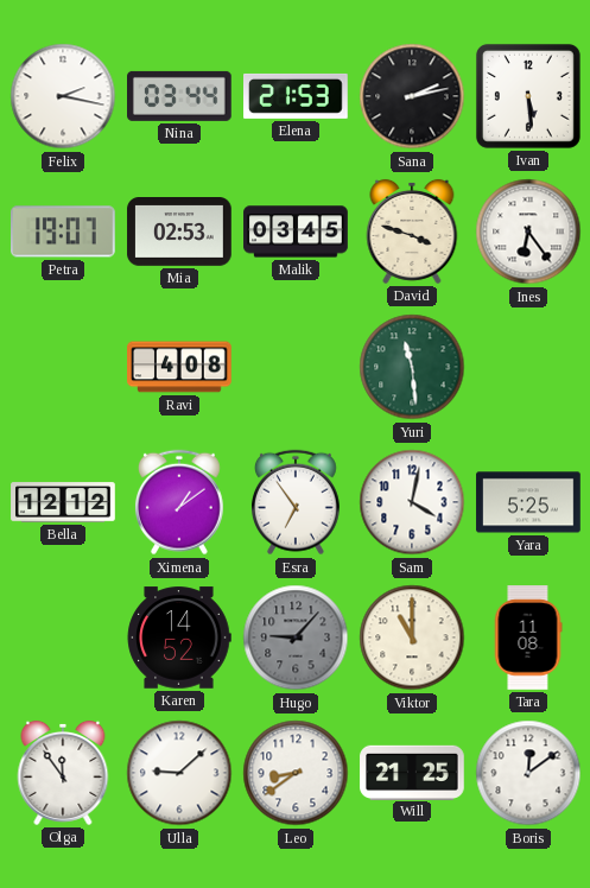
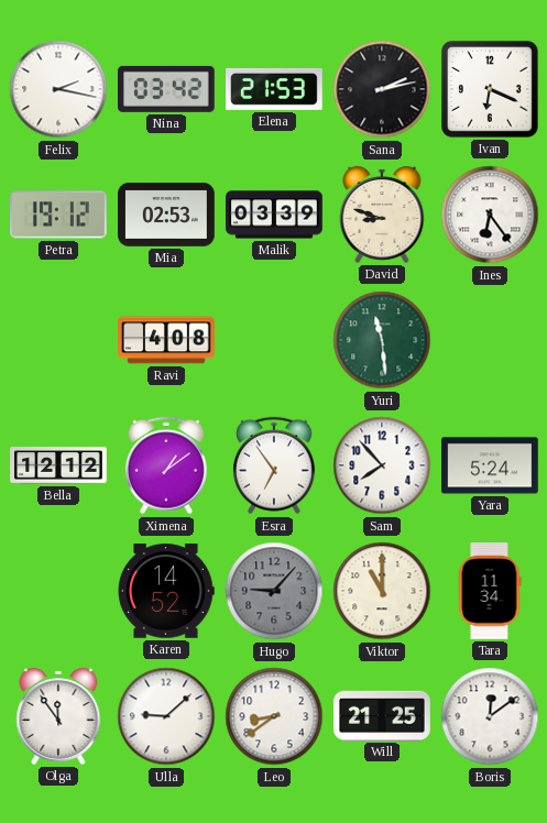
Nina: 03:44 -> 03:42
Ivan: 5:29 -> 6:19
Petra: 19:07 -> 19:12
Malik: 03:45 -> 03:39
David: 3:48 -> 8:48
Sam: 4:02 -> 7:53
Yara: 5:25 -> 5:24
Tara: 11:08 -> 11:34
